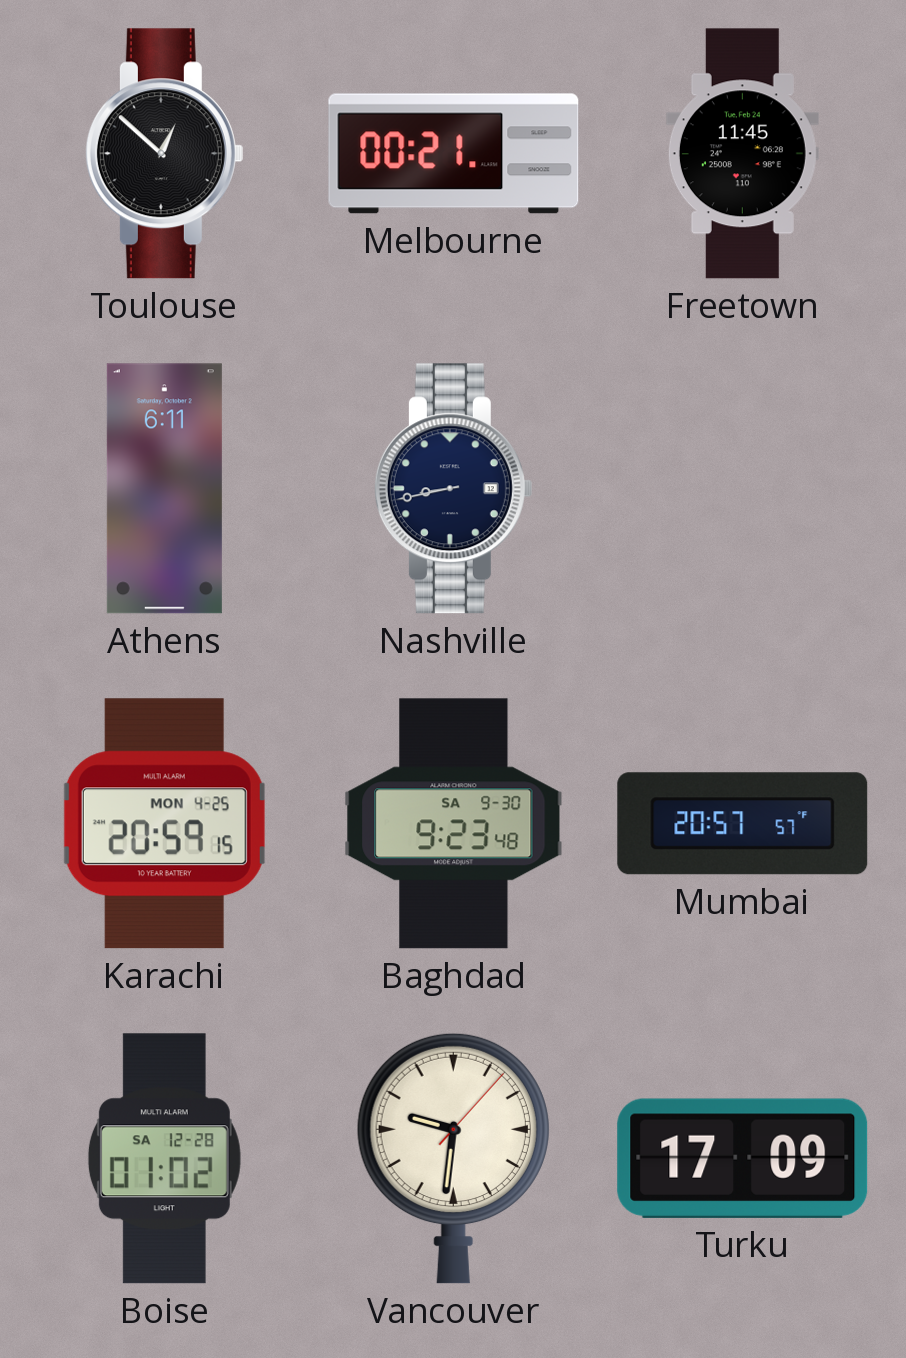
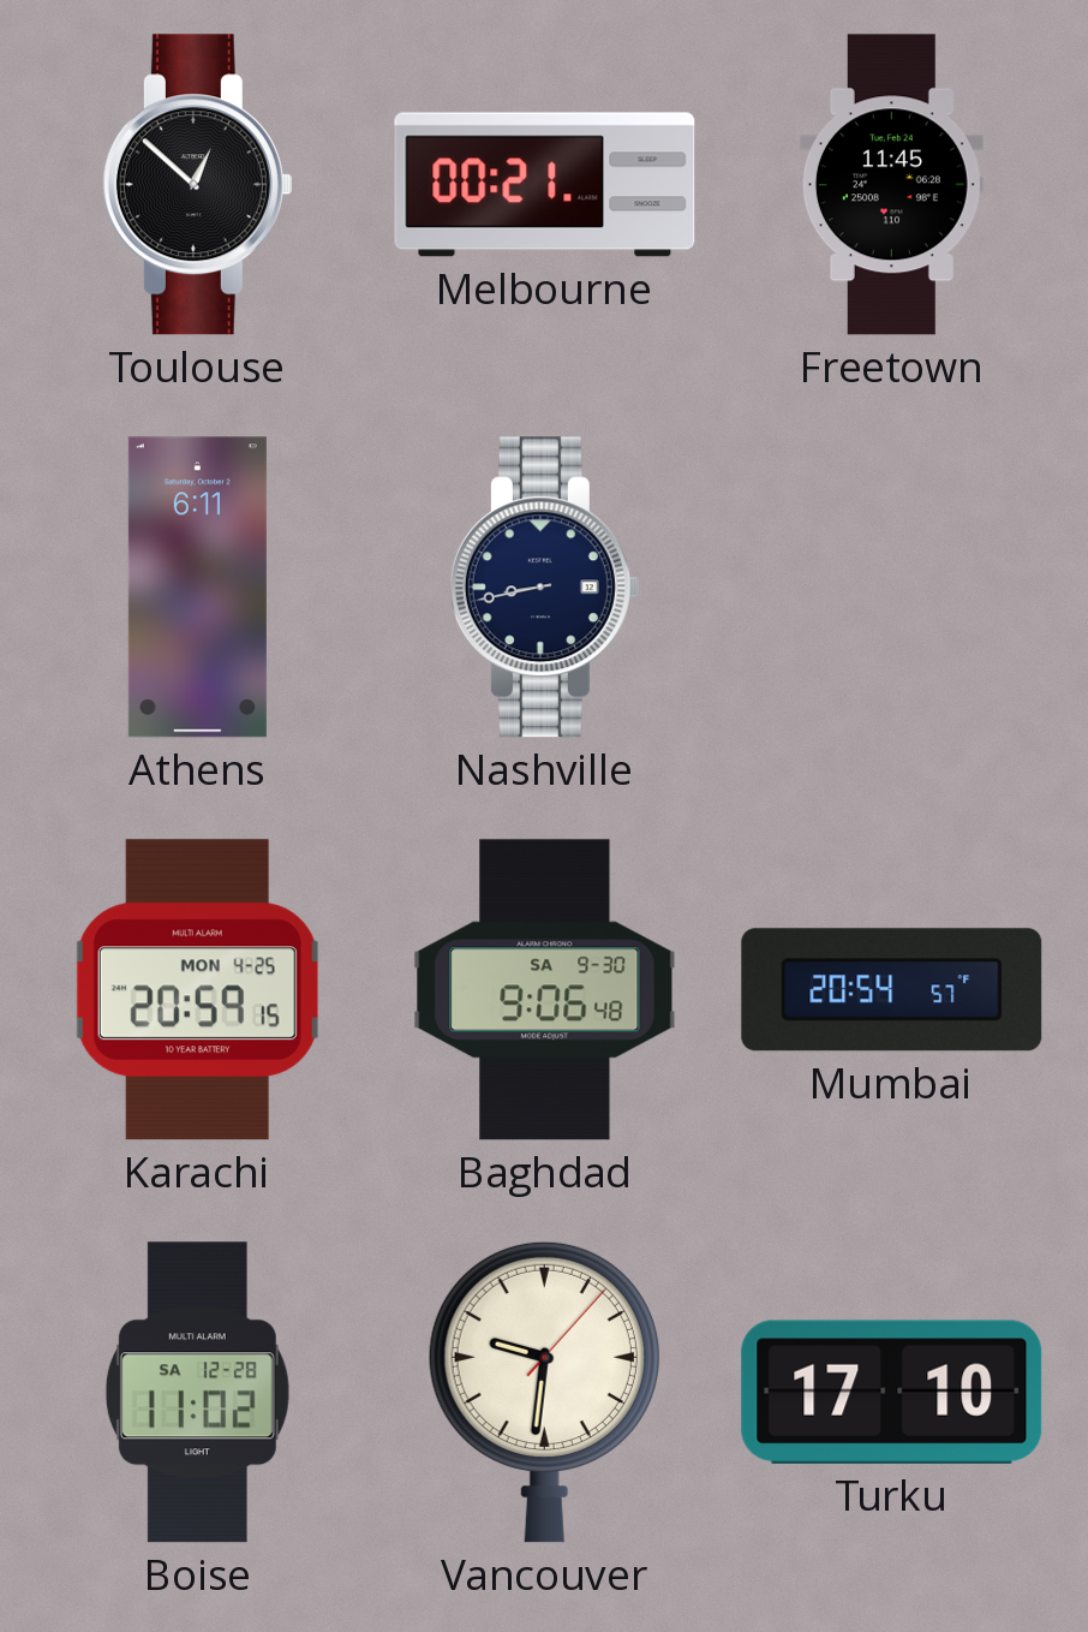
Baghdad: 9:23 -> 9:06
Mumbai: 20:57 -> 20:54
Boise: 01:02 -> 11:02
Turku: 17:09 -> 17:10
